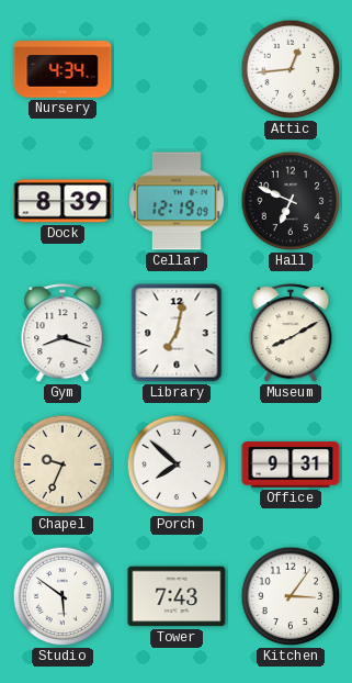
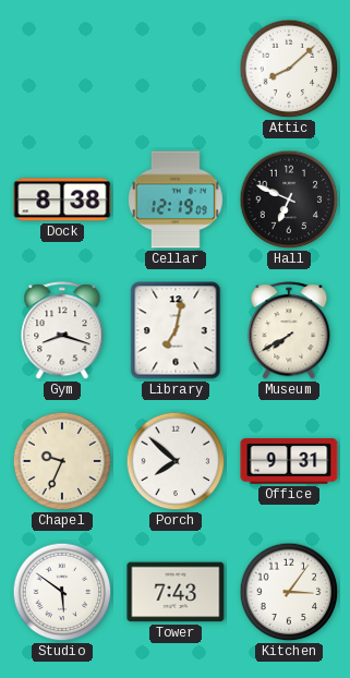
Nursery: 4:34 -> none
Attic: 12:44 -> 8:08
Dock: 8:39 -> 8:38
Museum: 8:10 -> 7:40
